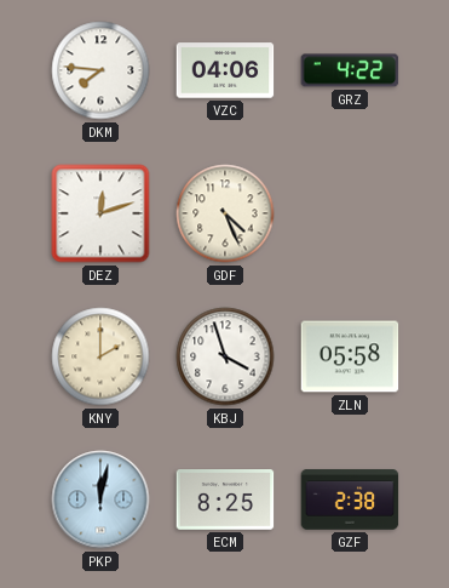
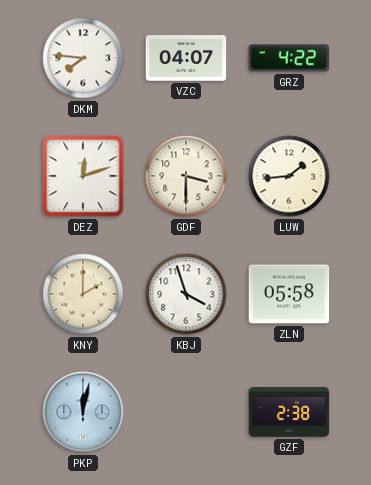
VZC: 04:06 -> 04:07
GDF: 4:26 -> 3:30
LUW: none -> 1:44
ECM: 8:25 -> none
